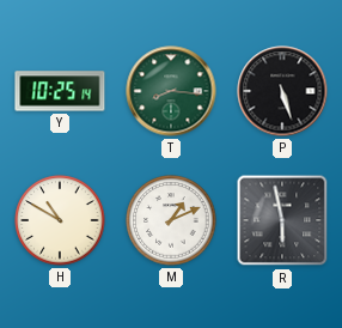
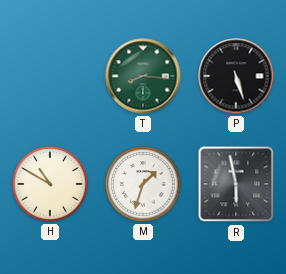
Y: 10:25 -> none
M: 1:11 -> 1:33
